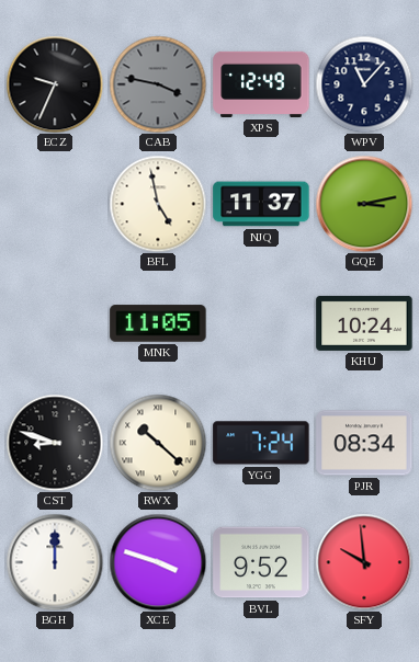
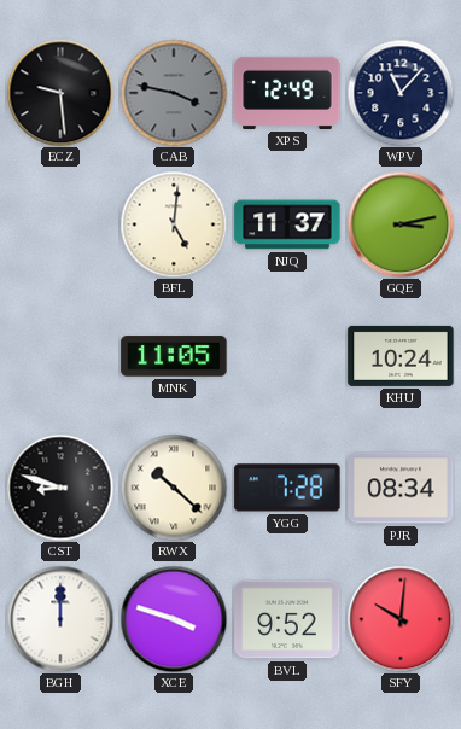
ECZ: 9:34 -> 9:29
BFL: 4:58 -> 5:01
YGG: 7:24 -> 7:28
SFY: 9:59 -> 10:01
